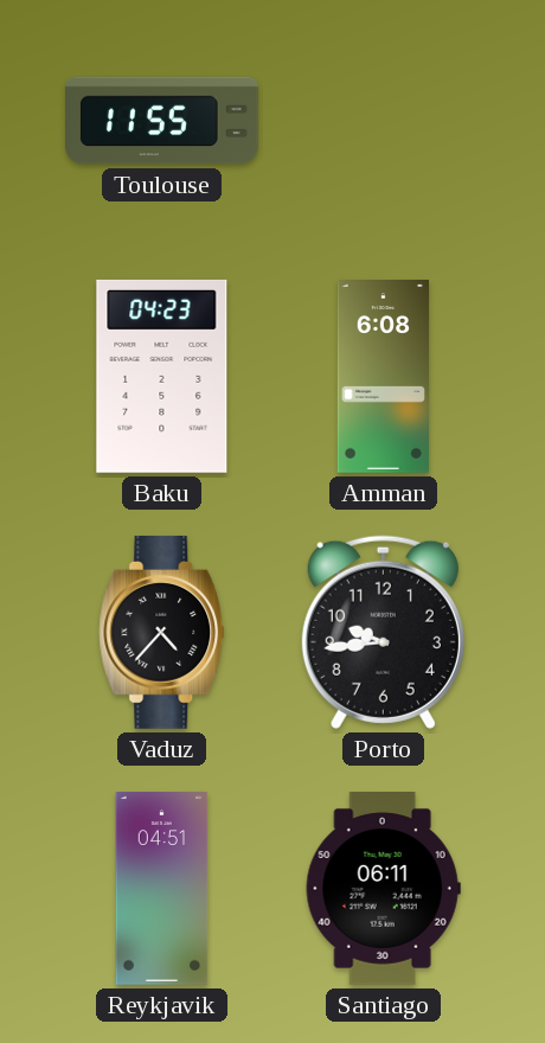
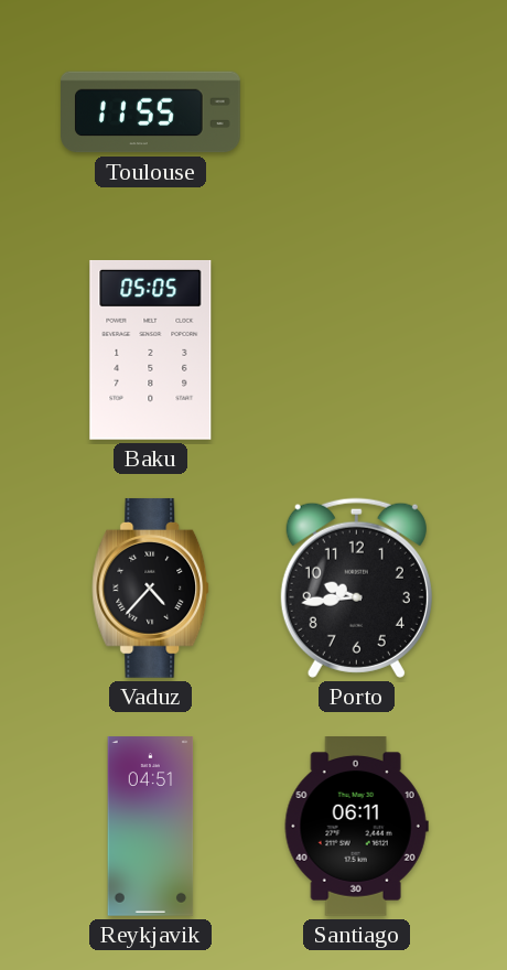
Baku: 04:23 -> 05:05
Amman: 6:08 -> none
